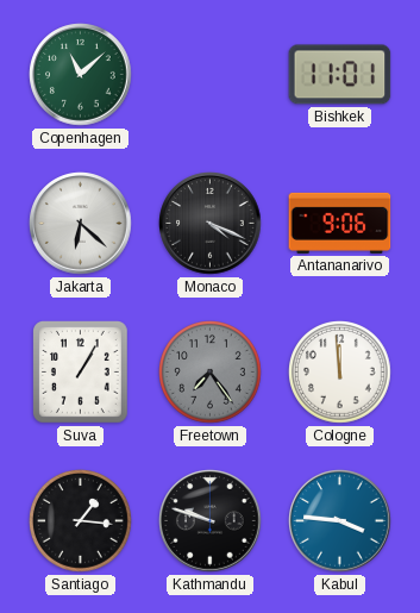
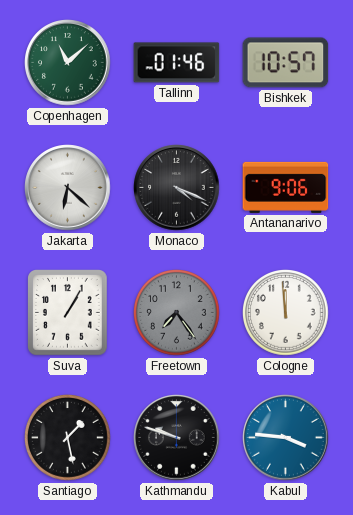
Tallinn: none -> 01:46
Bishkek: 11:01 -> 10:57
Santiago: 1:16 -> 1:28
